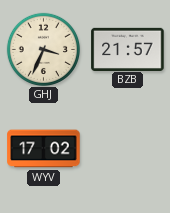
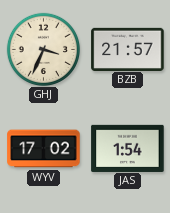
JAS: none -> 1:54
